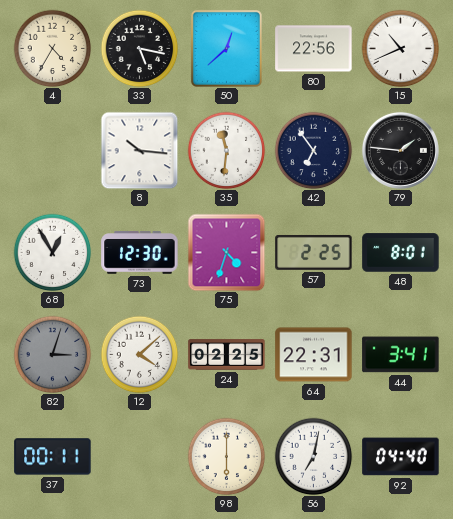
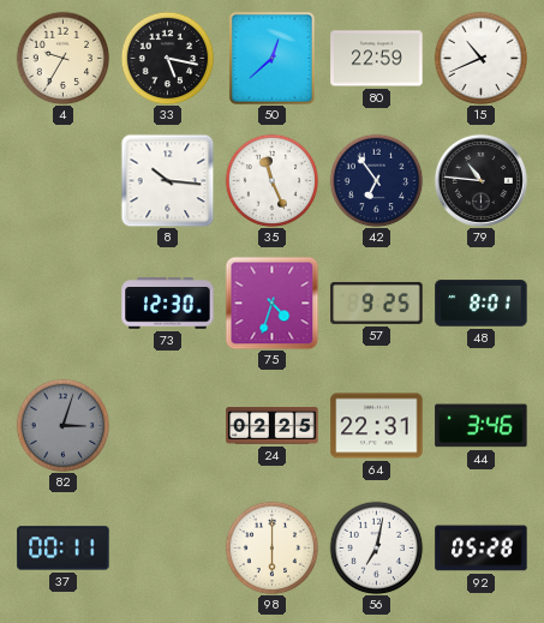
4: 4:35 -> 9:35
80: 22:56 -> 22:59
35: 11:31 -> 11:26
79: 1:46 -> 10:46
68: 12:55 -> none
57: 2:25 -> 9:25
12: 4:08 -> none
44: 3:41 -> 3:46
92: 04:40 -> 05:28
